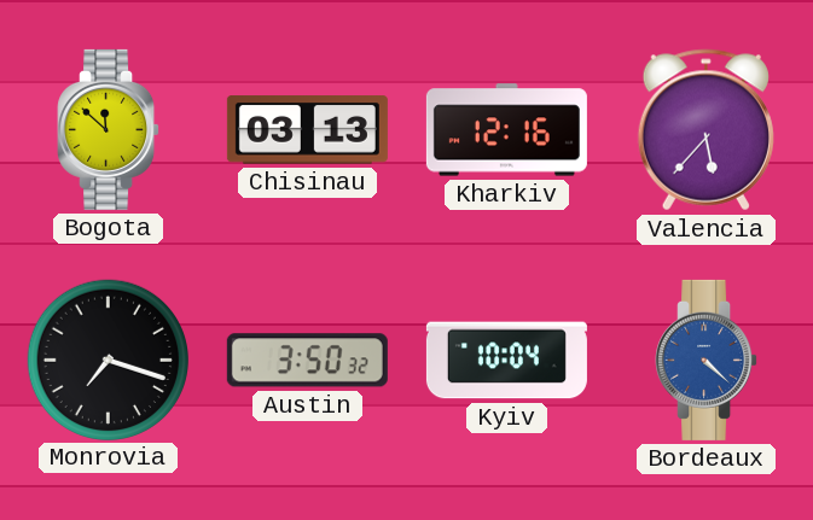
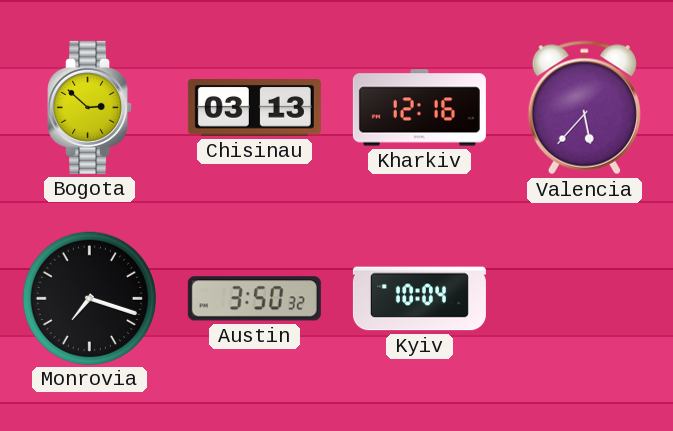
Bogota: 11:52 -> 2:52
Bordeaux: 4:22 -> none
